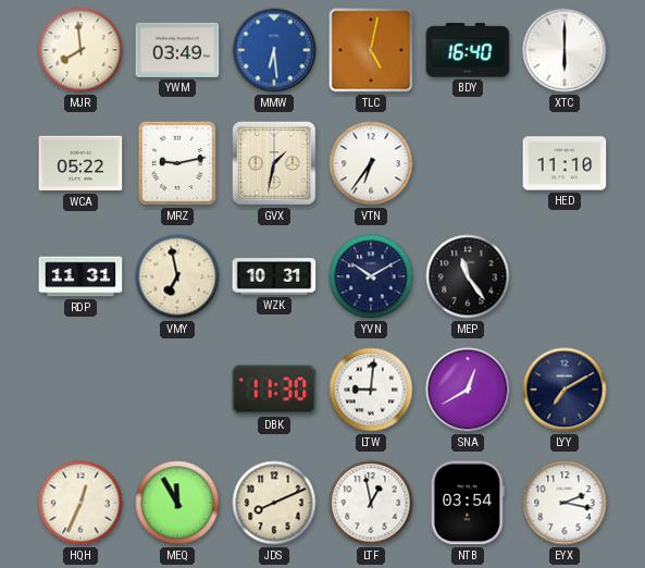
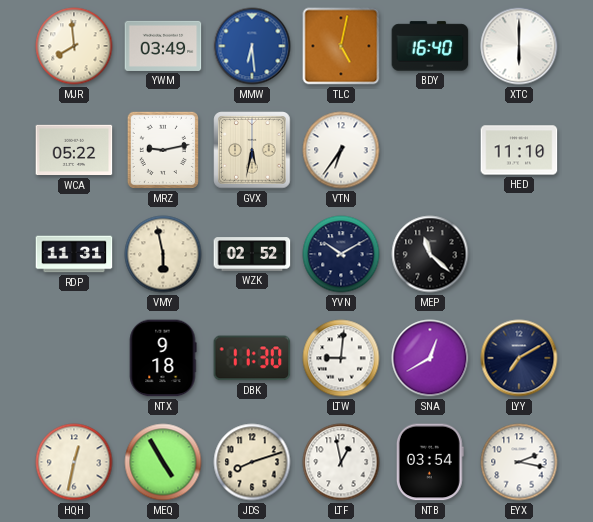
GVX: 1:32 -> 5:32
VMY: 6:58 -> 5:58
WZK: 10:31 -> 02:52
MEP: 11:24 -> 11:22
NTX: none -> 9:18
HQH: 12:34 -> 12:32
MEQ: 11:55 -> 4:55
JDS: 8:11 -> 8:12
